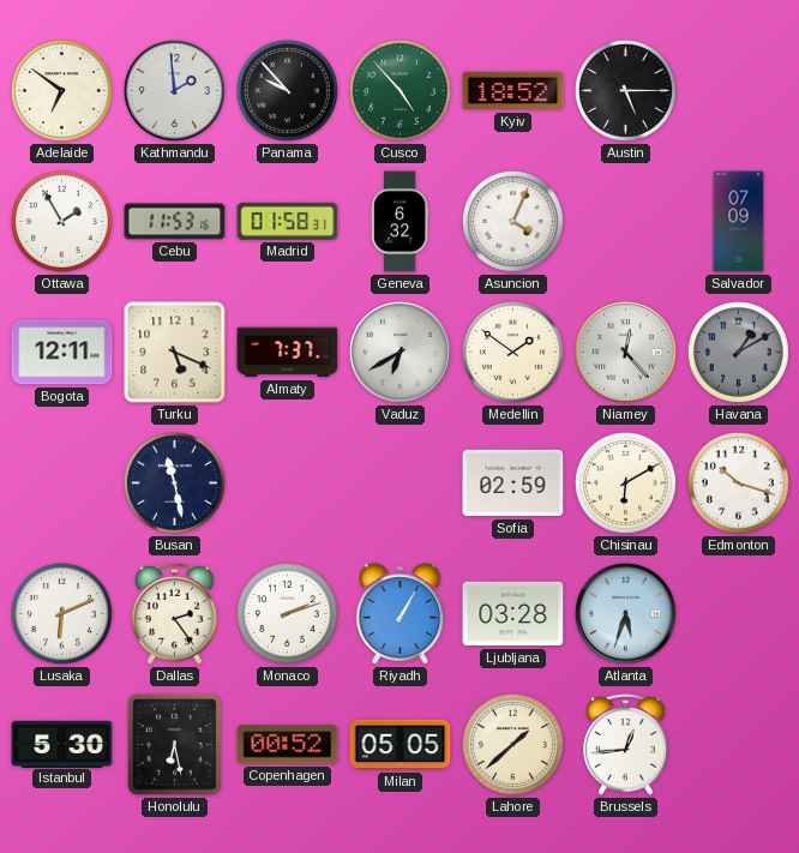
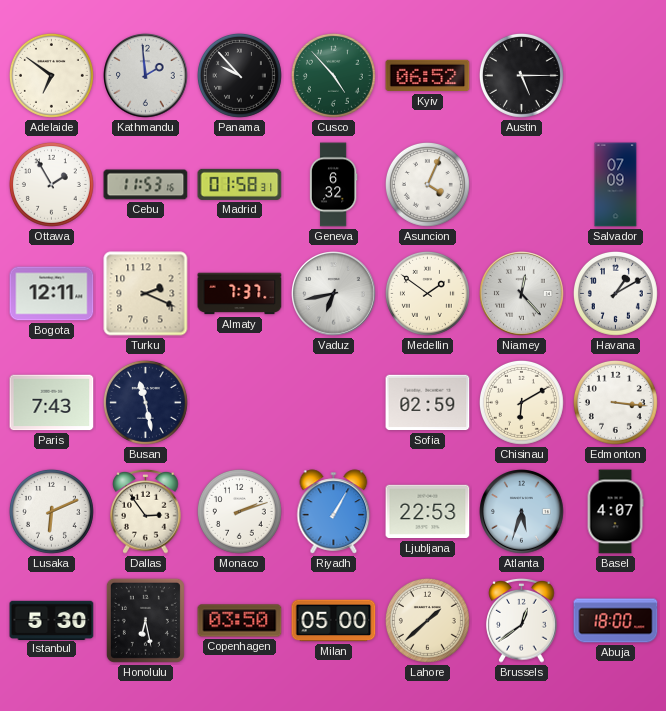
Kyiv: 18:52 -> 06:52
Turku: 5:19 -> 2:19
Vaduz: 6:40 -> 6:43
Havana dial: grey -> white
Paris: none -> 7:43
Edmonton: 10:18 -> 3:16
Dallas: 2:24 -> 2:54
Ljubljana: 03:28 -> 22:53
Basel: none -> 4:07
Copenhagen: 00:52 -> 03:50
Milan: 05:05 -> 05:00
Brussels: 12:44 -> 12:39
Abuja: none -> 18:00
